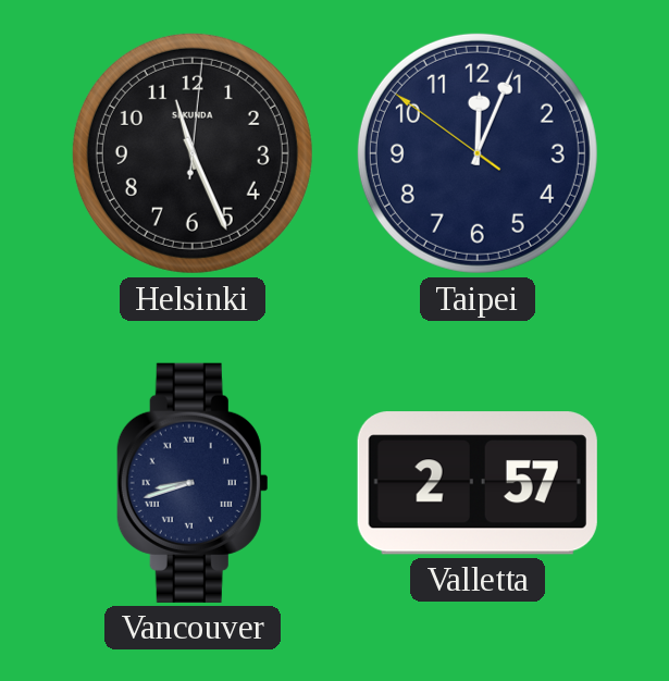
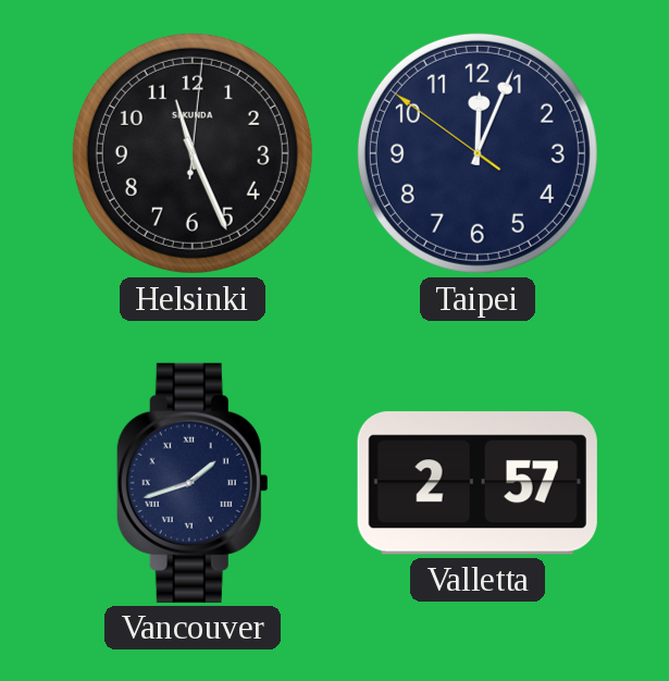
Vancouver: 8:42 -> 1:42
